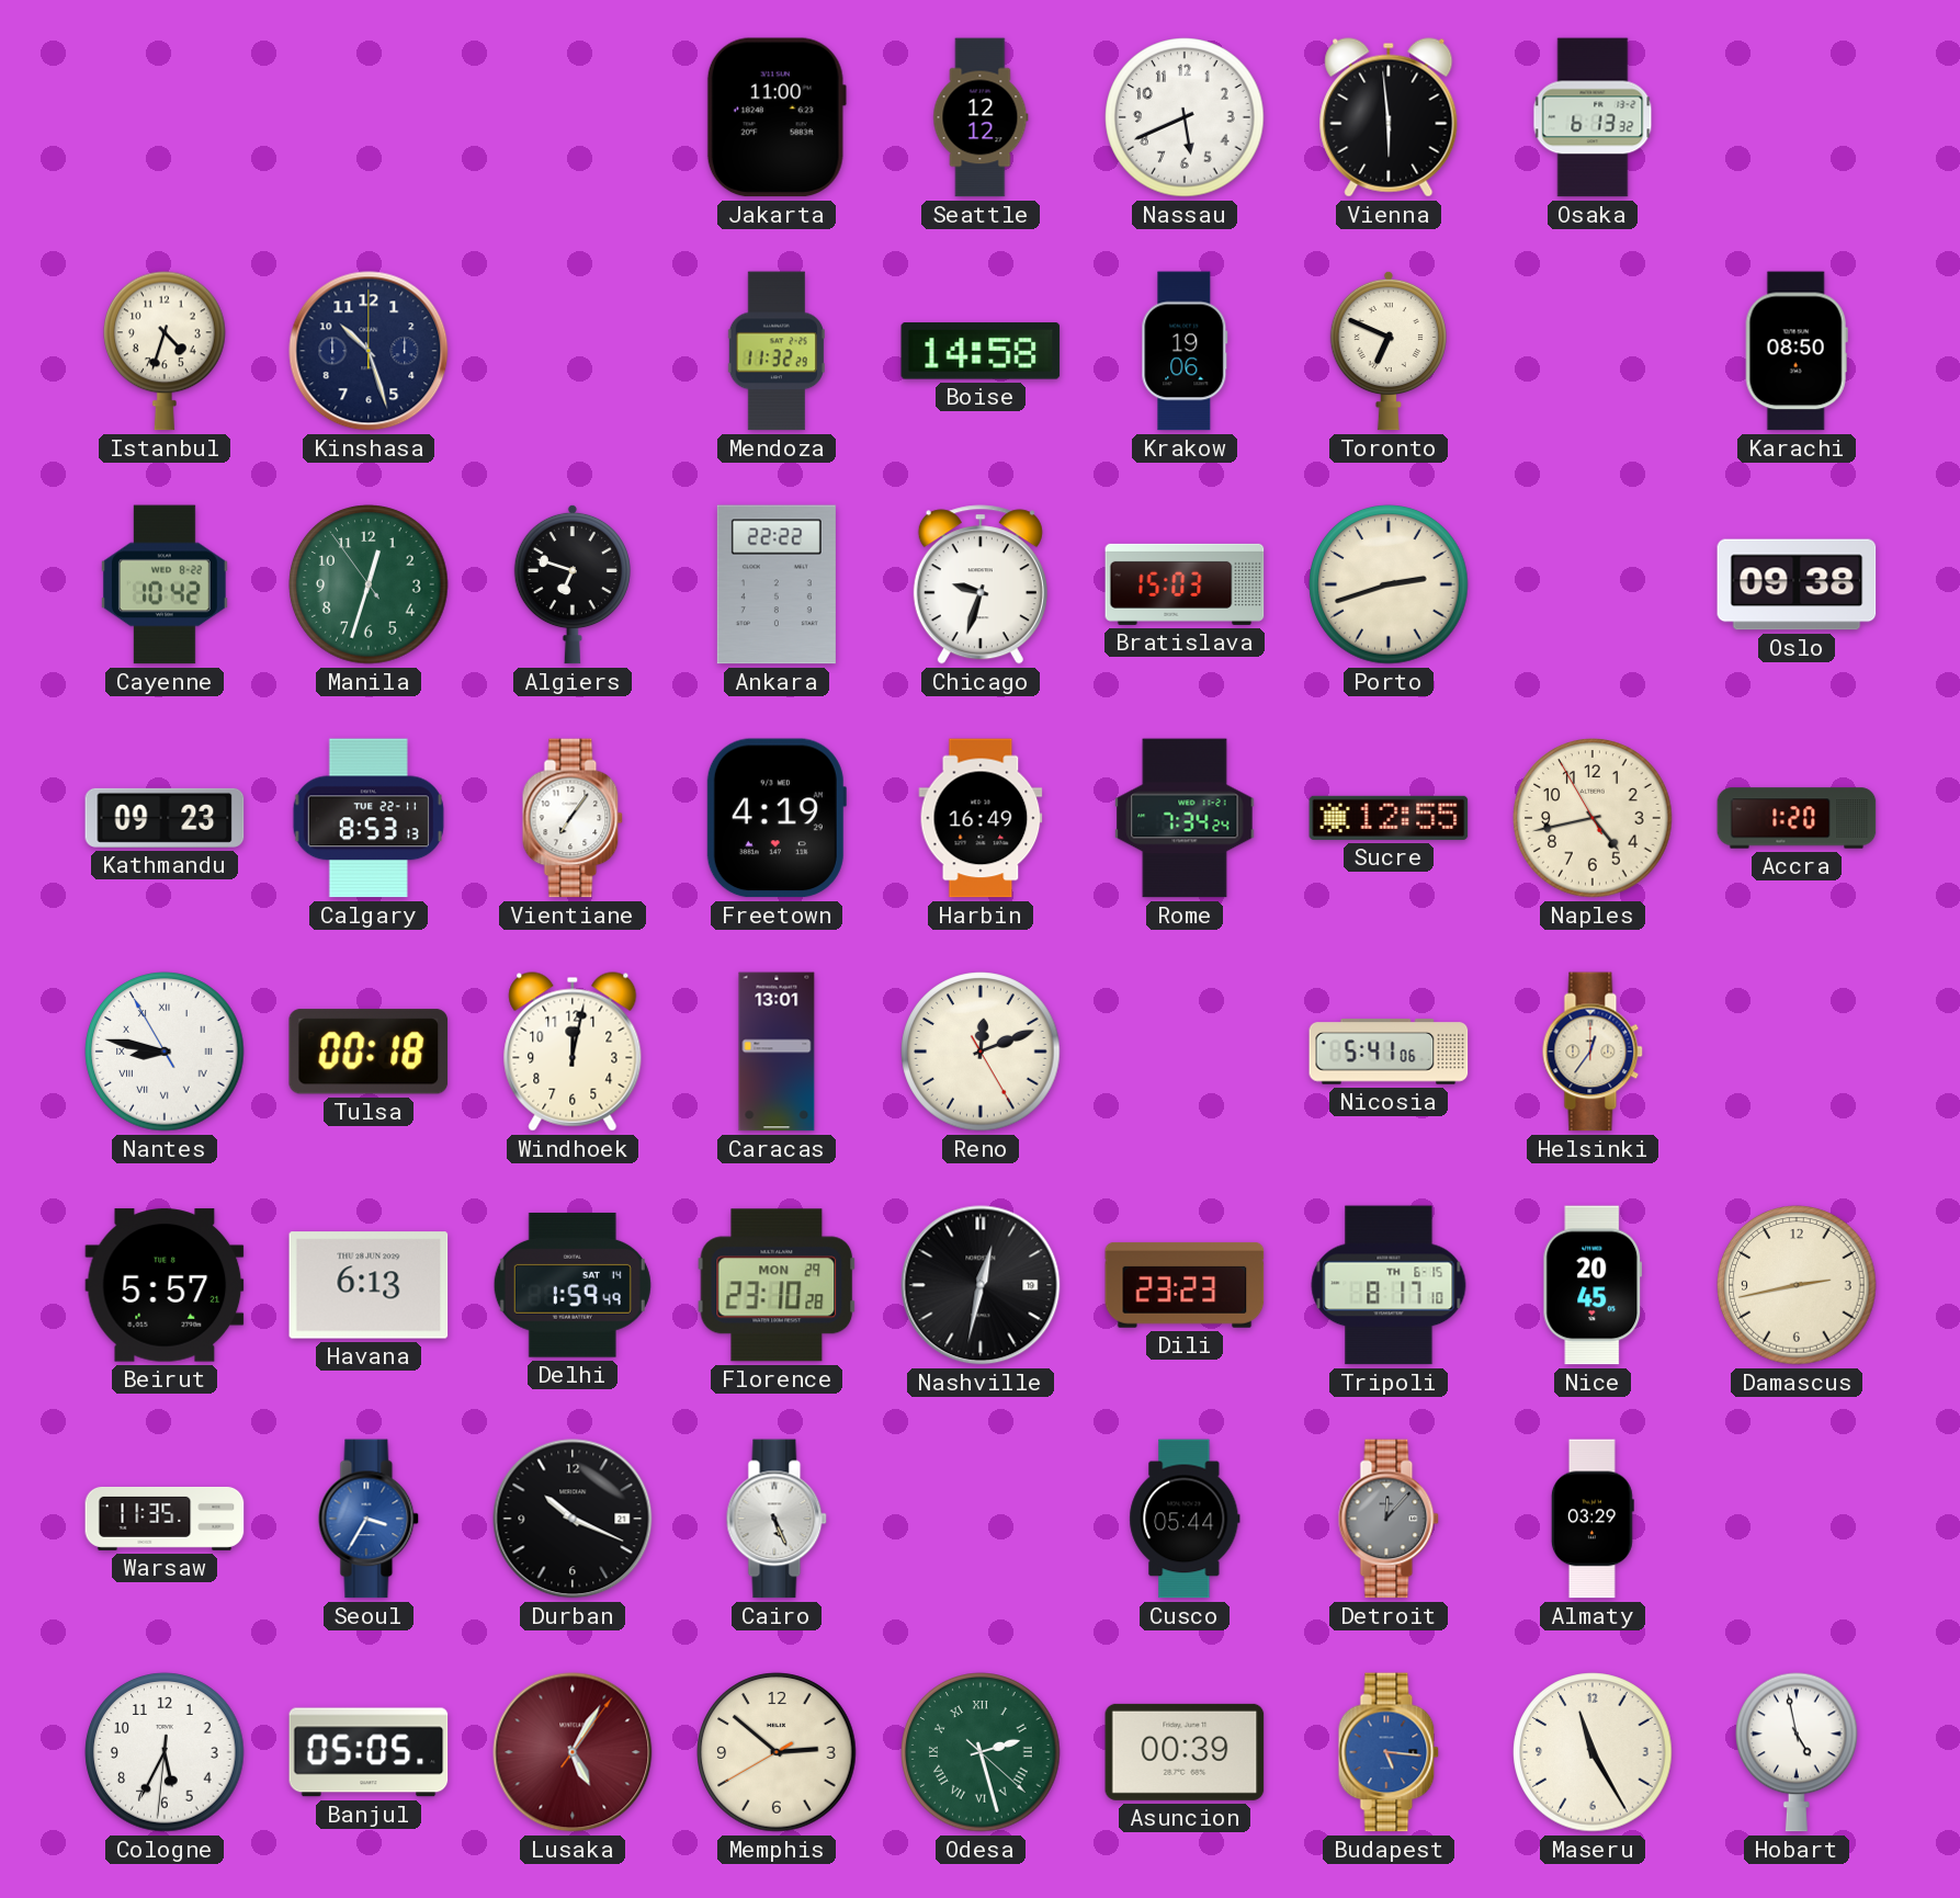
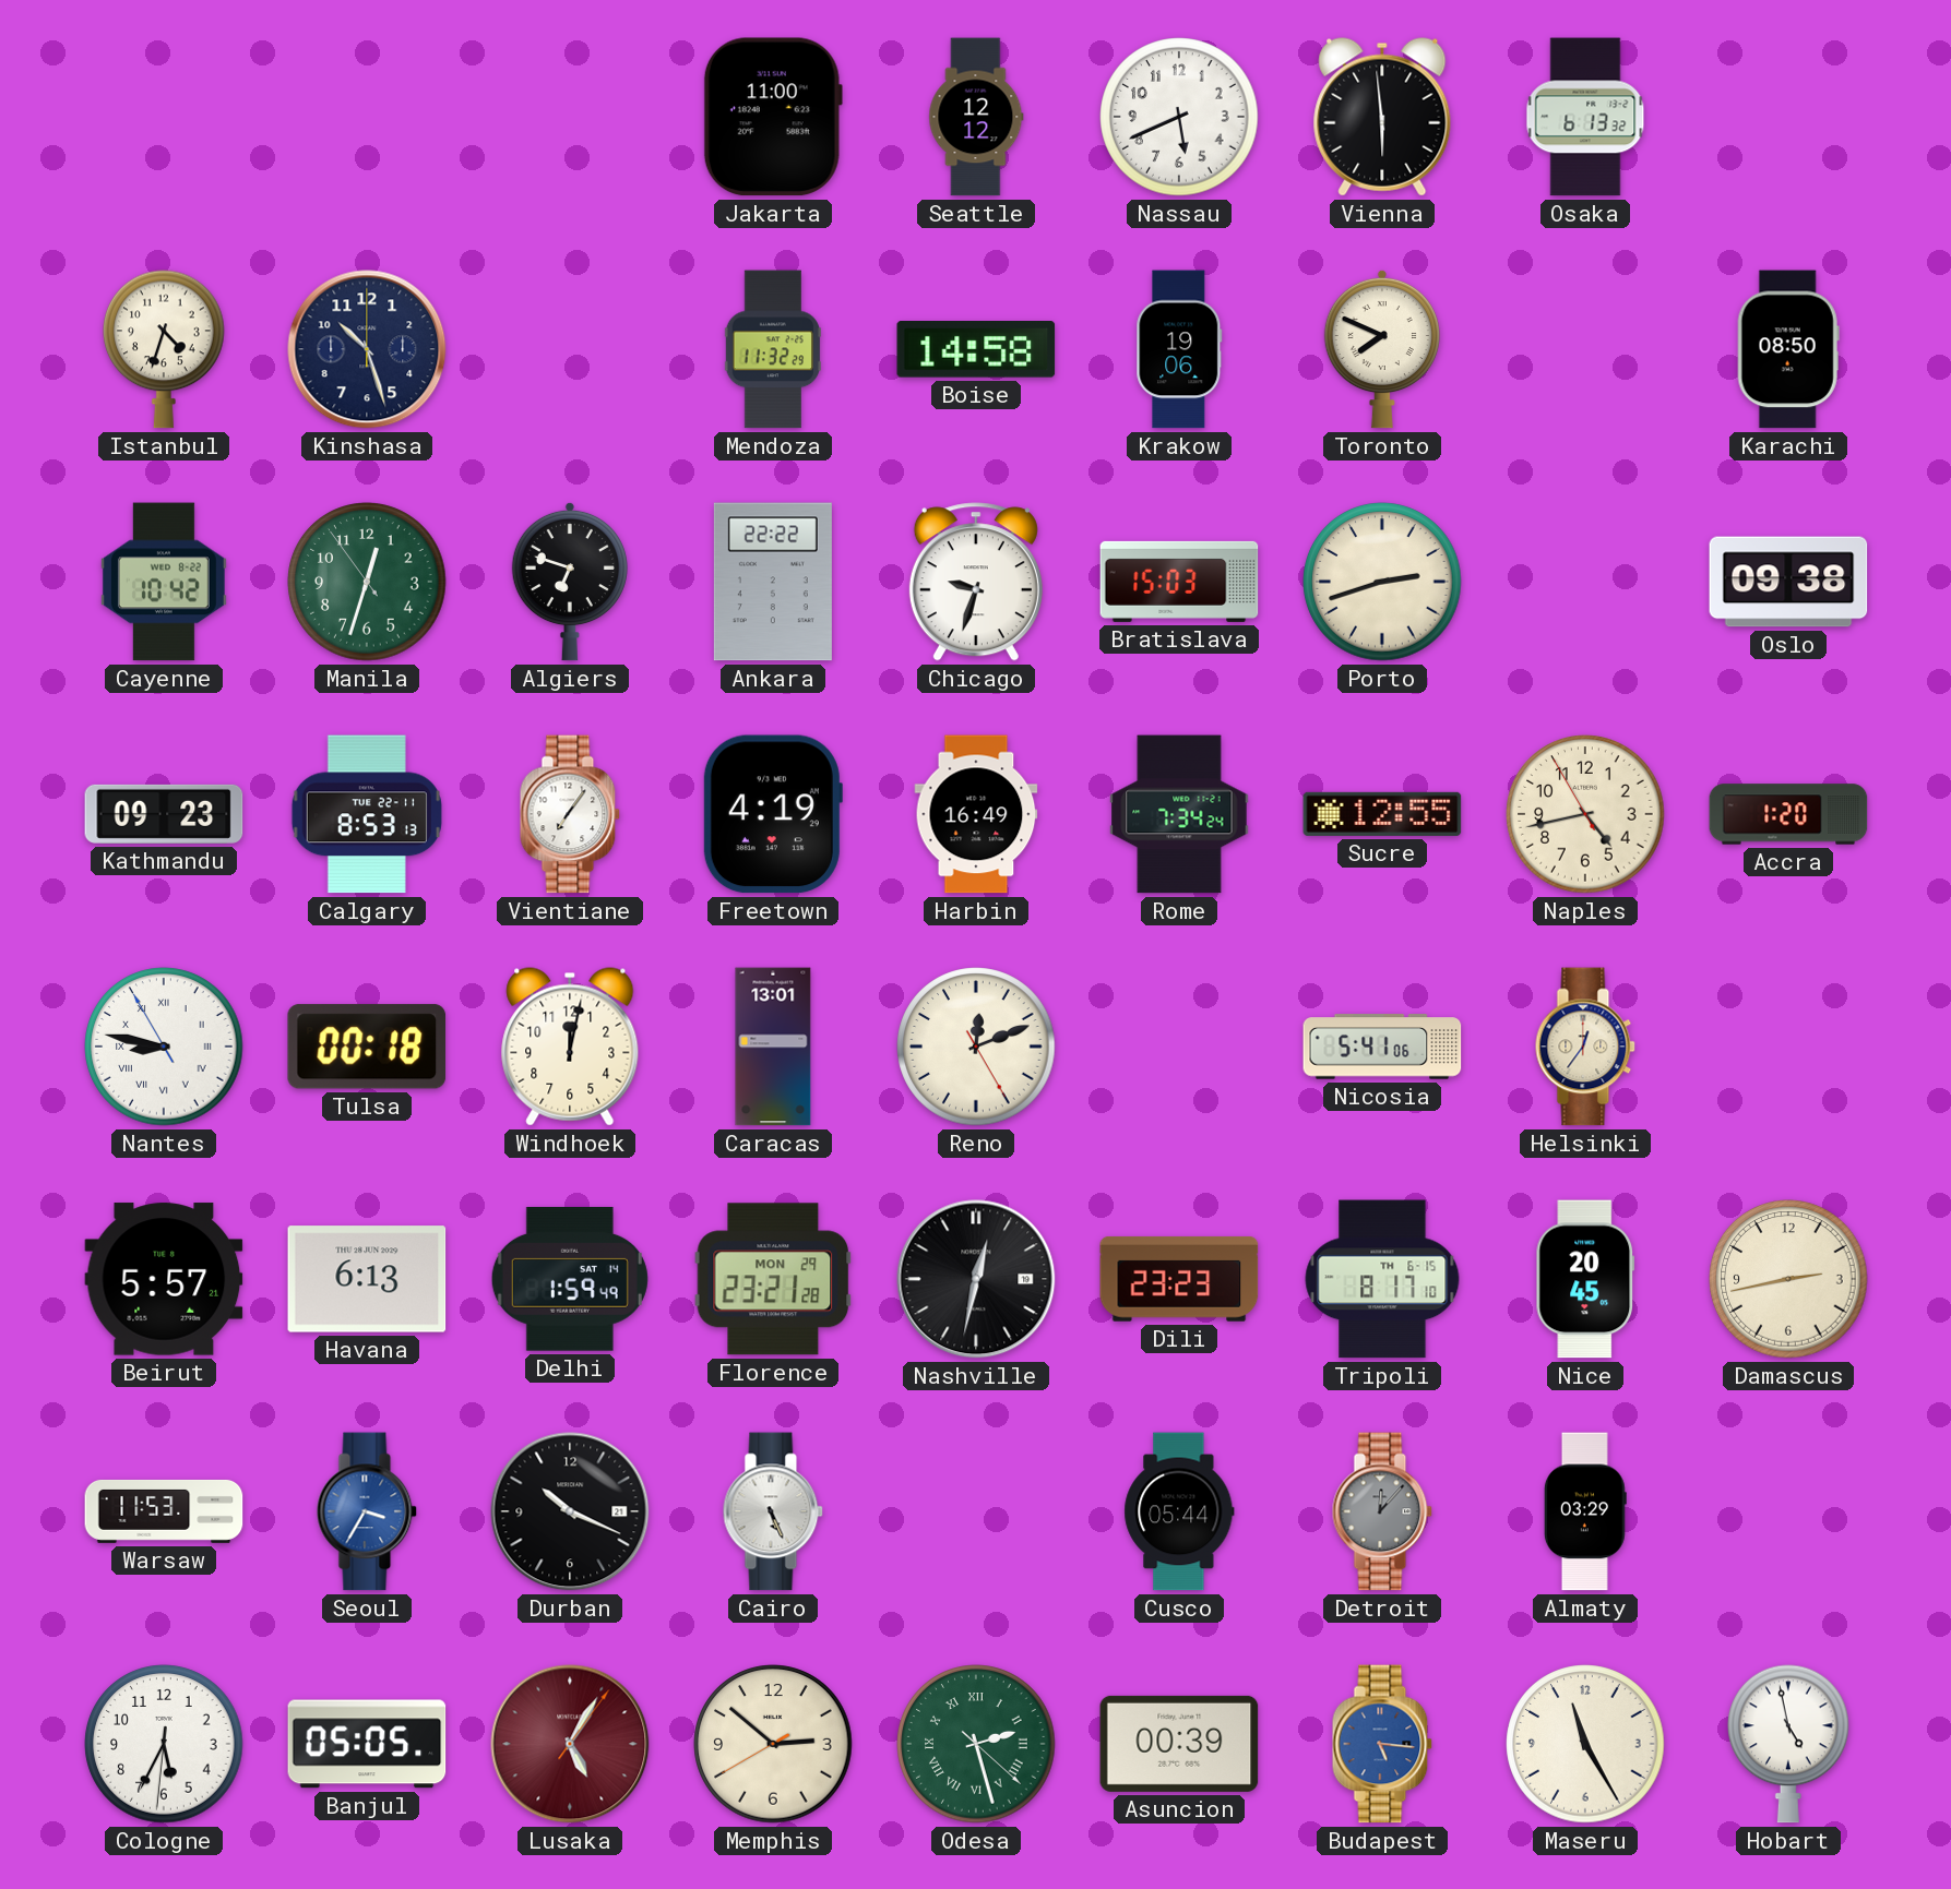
Toronto: 6:49 -> 7:49
Florence: 23:10 -> 23:21
Warsaw: 11:35 -> 11:53
